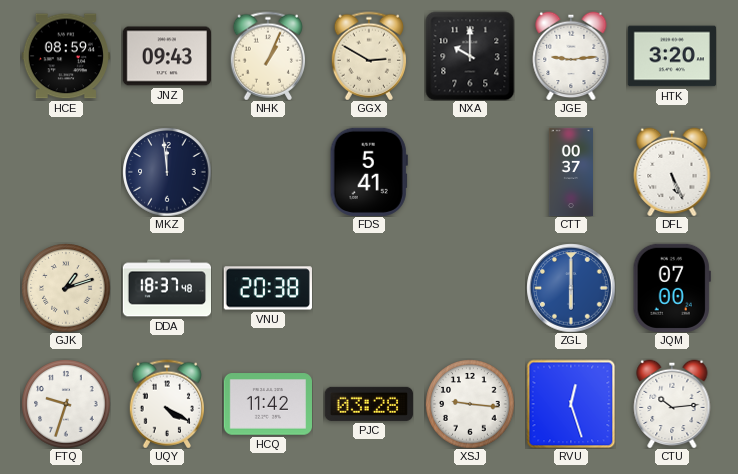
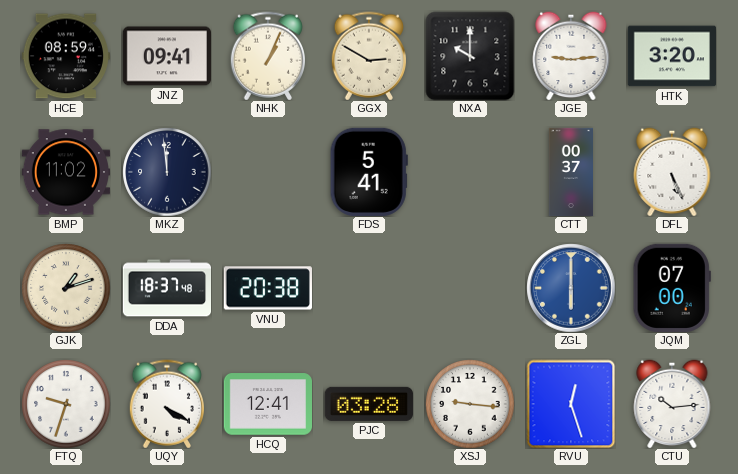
JNZ: 09:43 -> 09:41
BMP: none -> 11:02
HCQ: 11:42 -> 12:41
